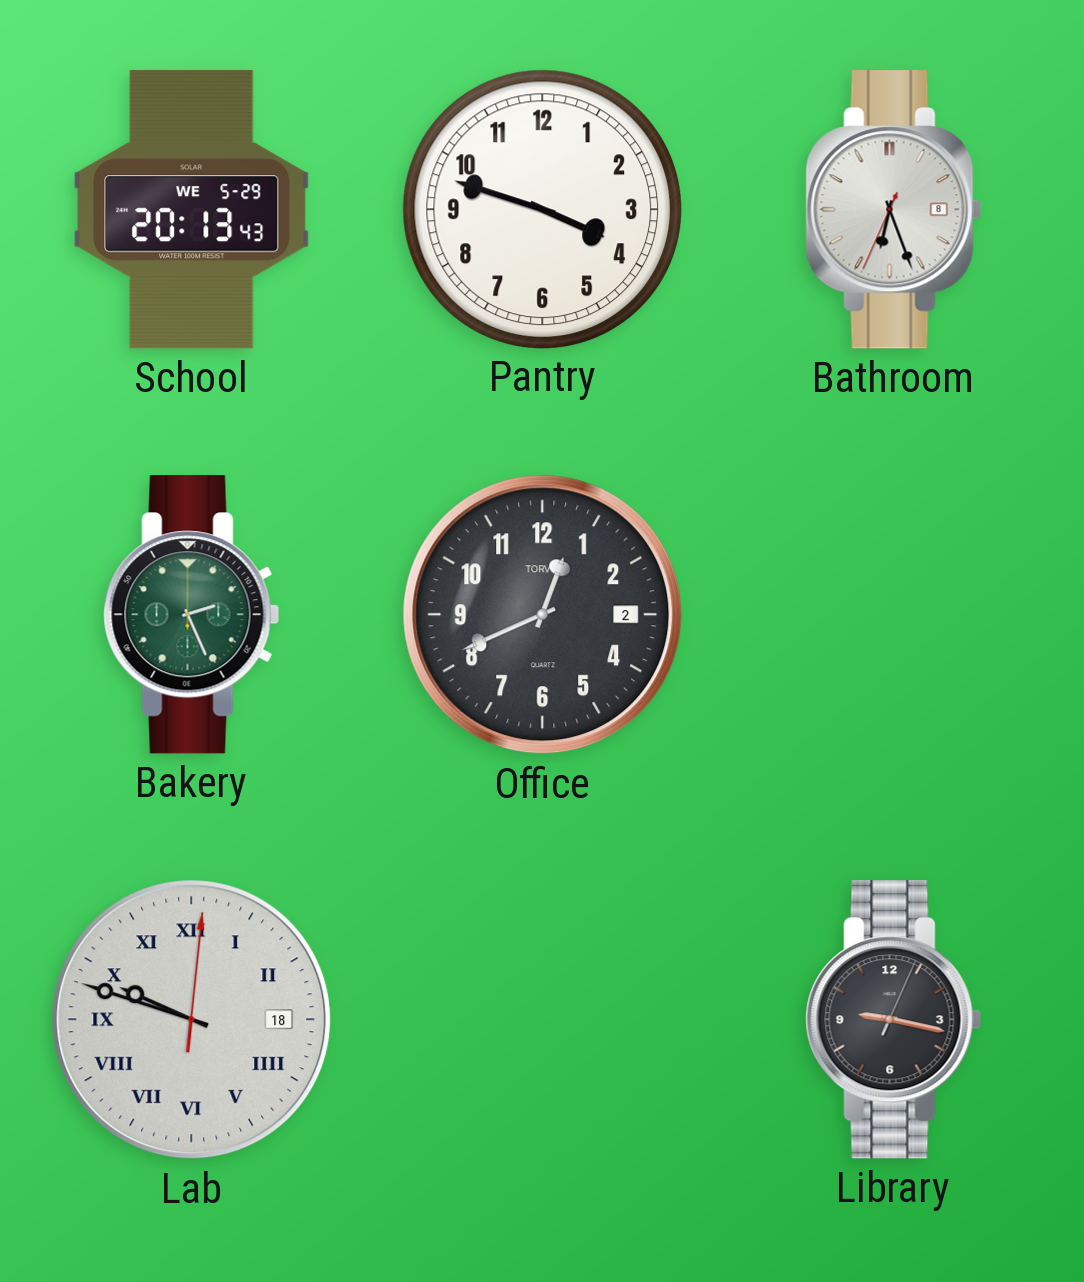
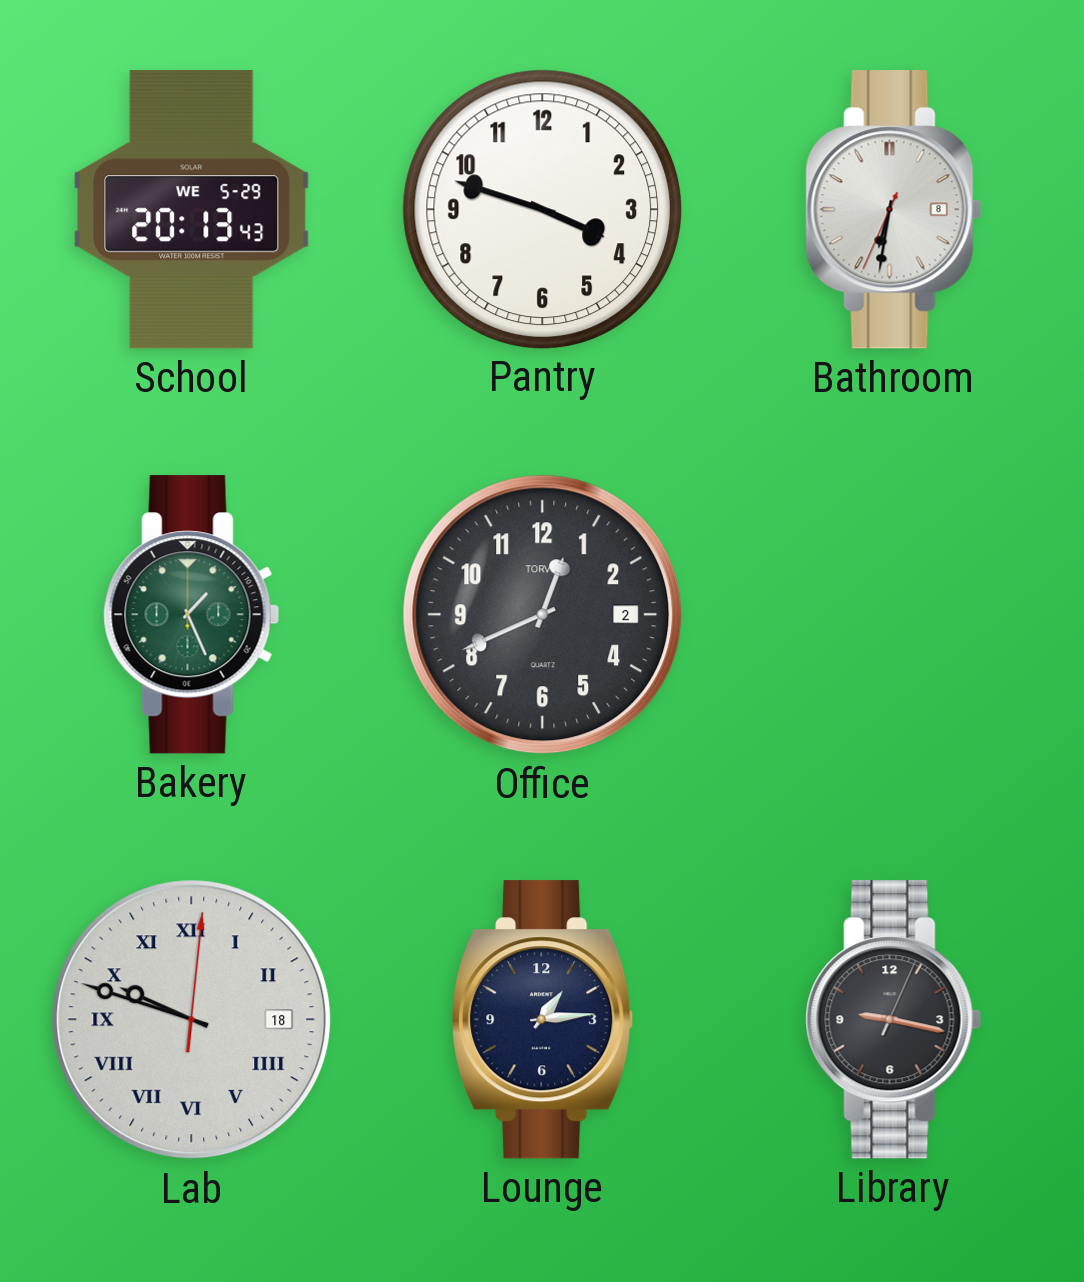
Bathroom: 6:26 -> 6:31
Bakery: 2:26 -> 1:26
Lounge: none -> 1:14
